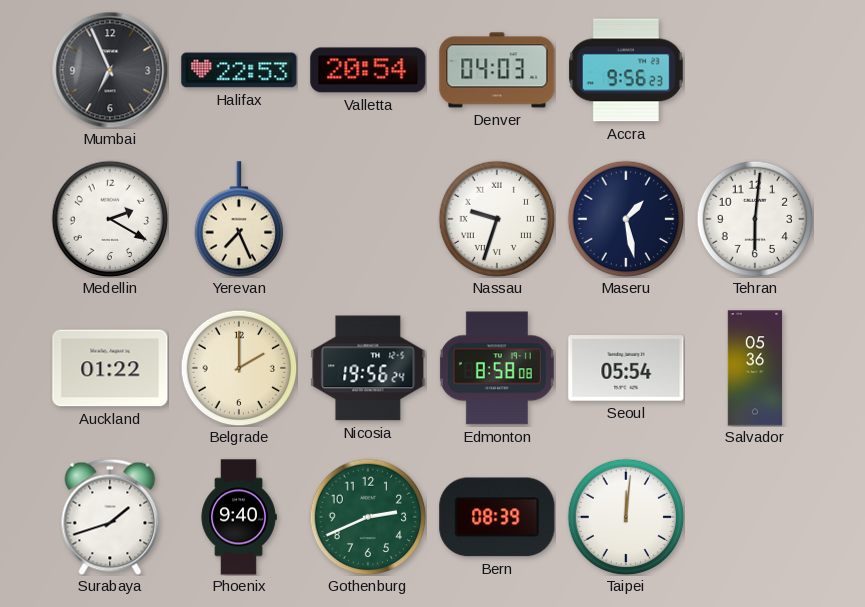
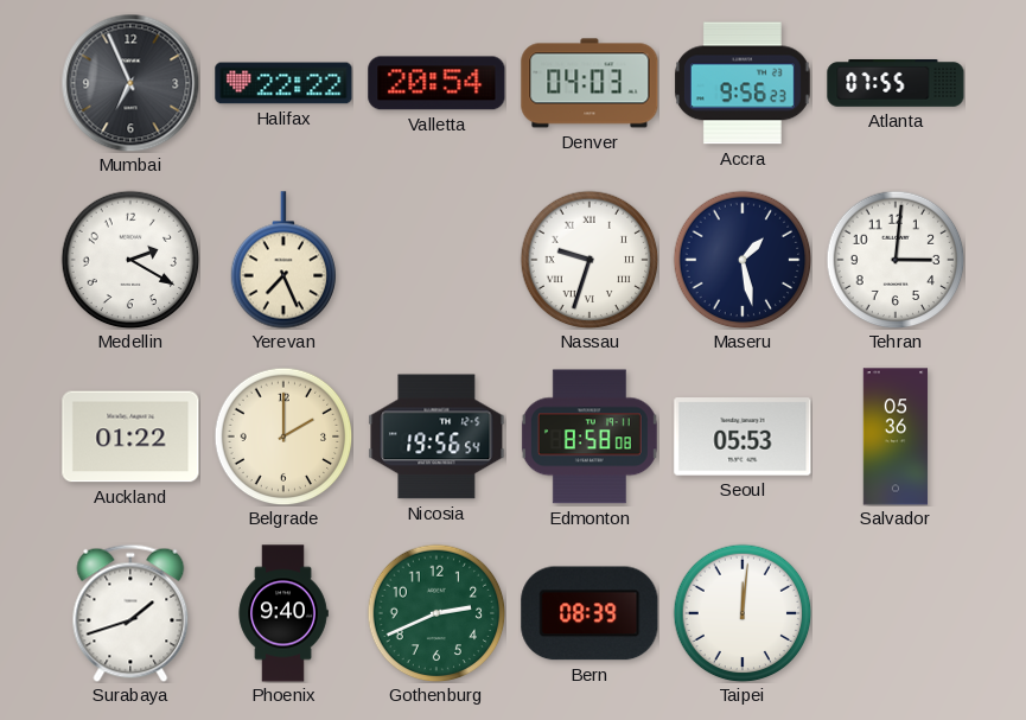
Halifax: 22:53 -> 22:22
Atlanta: none -> 07:55
Tehran: 6:01 -> 3:01
Nicosia: 19:56:24 -> 19:56:54
Seoul: 05:54 -> 05:53
